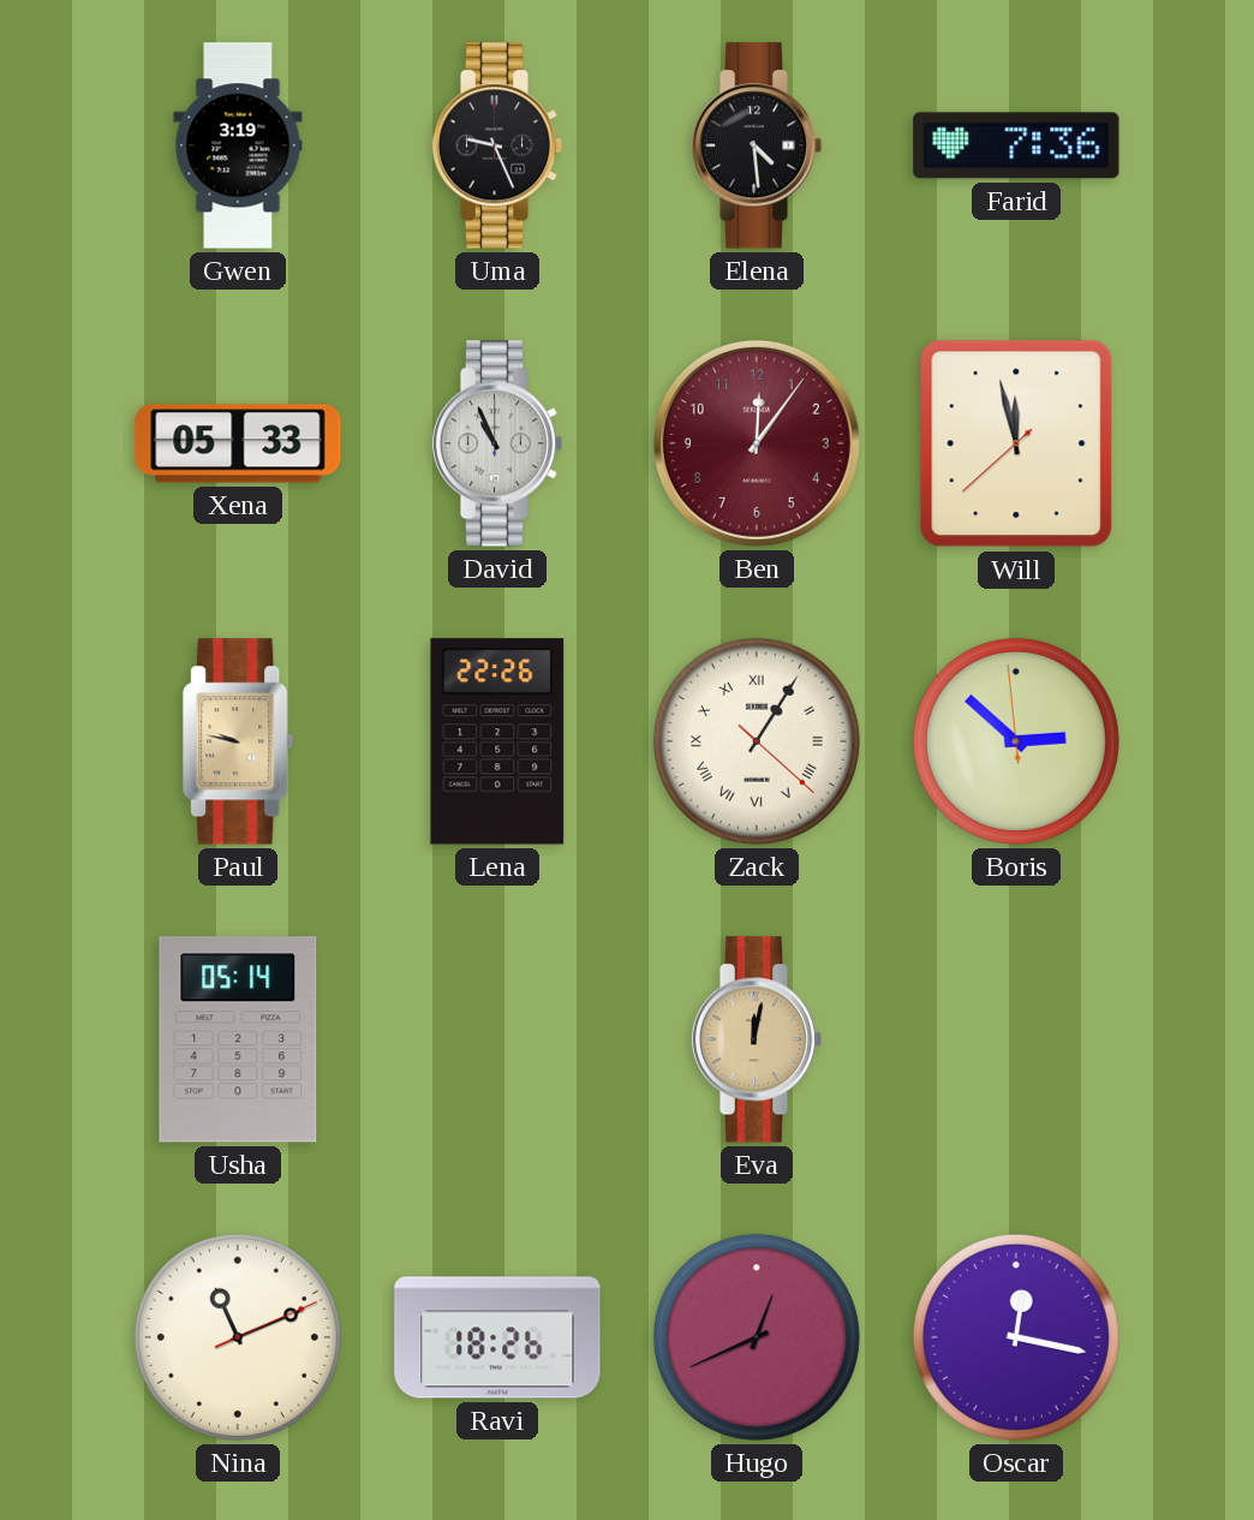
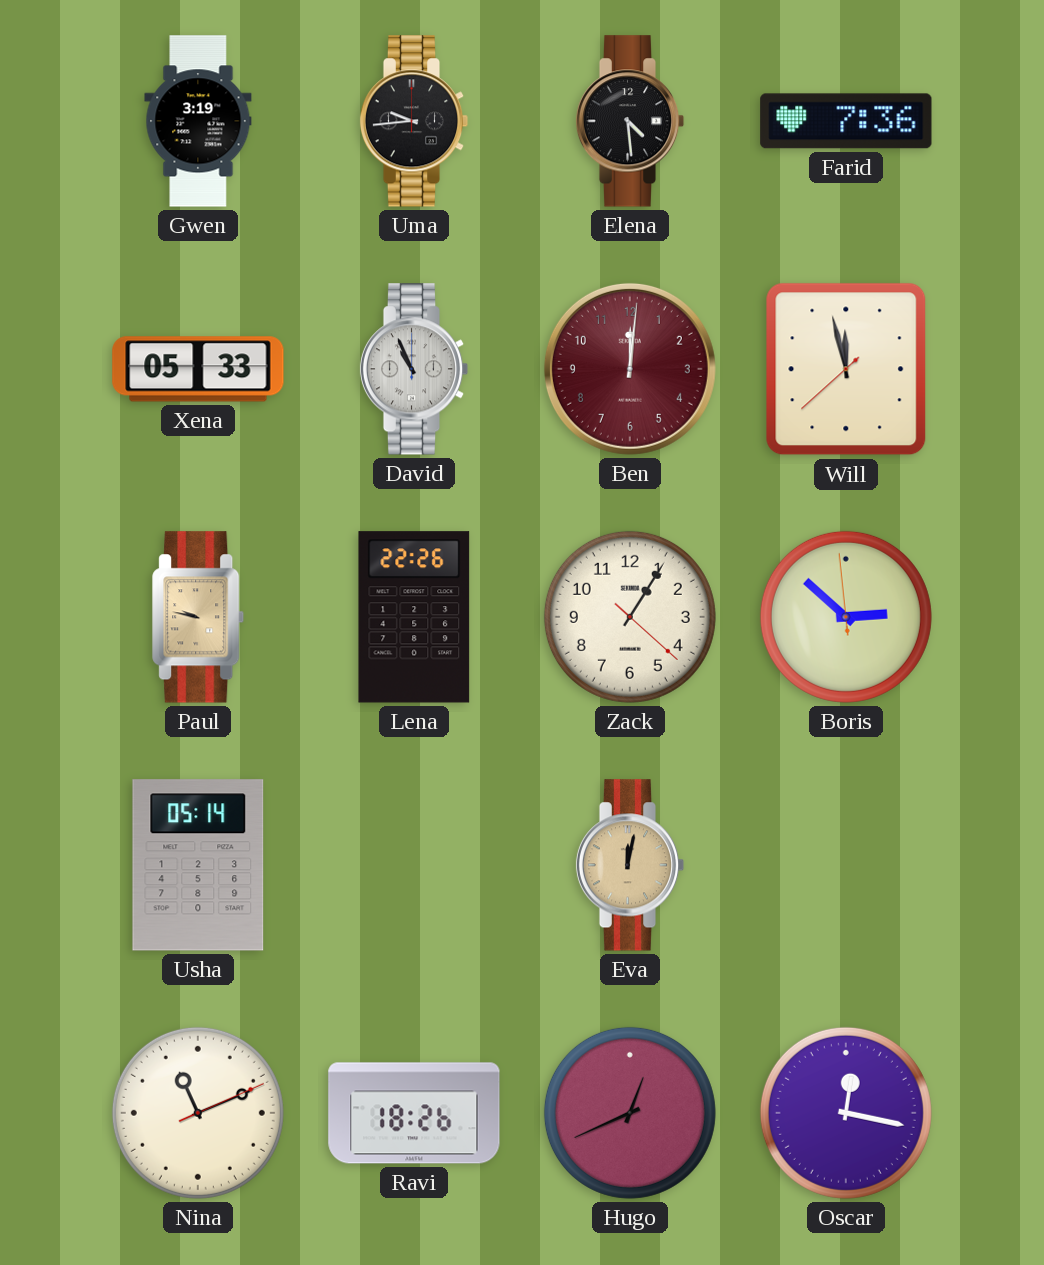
Uma: 9:26 -> 9:44
Ben: 12:06 -> 12:01
Zack numerals: Roman -> Arabic
